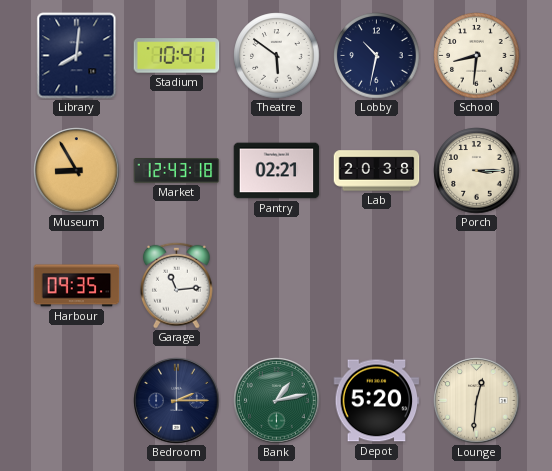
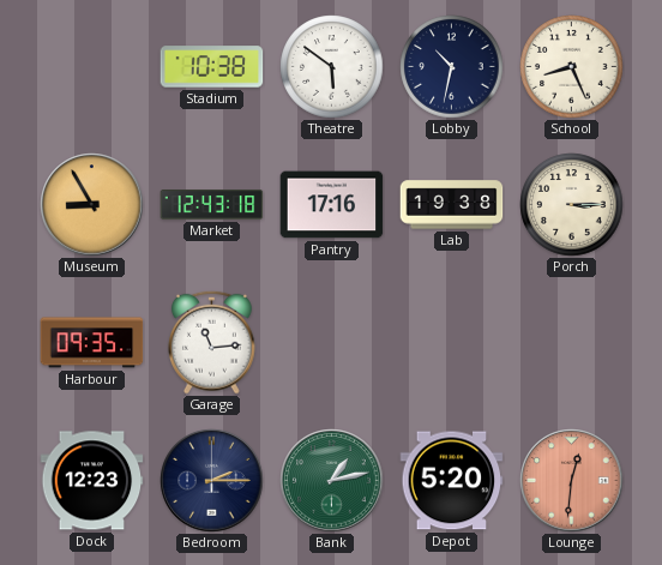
Library: 8:01 -> none
Stadium: 10:41 -> 10:38
School: 8:31 -> 8:26
Pantry: 02:21 -> 17:16
Lab: 20:38 -> 19:38
Dock: none -> 12:23
Lounge dial: cream -> salmon
